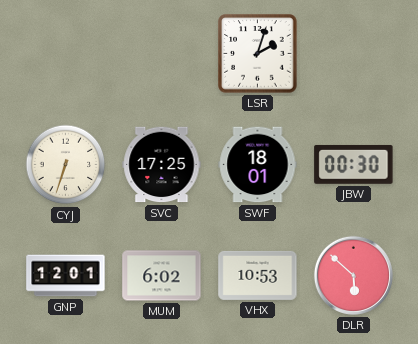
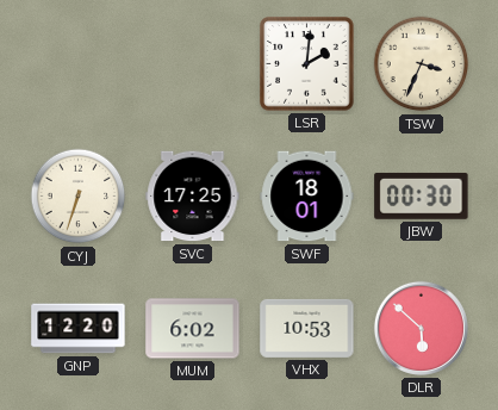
LSR: 2:03 -> 2:01
TSW: none -> 3:34
GNP: 12:01 -> 12:20
